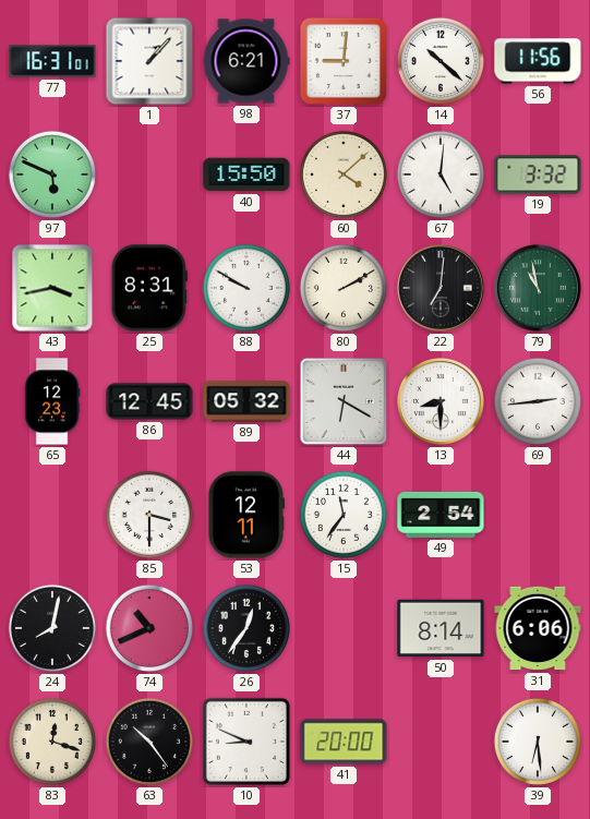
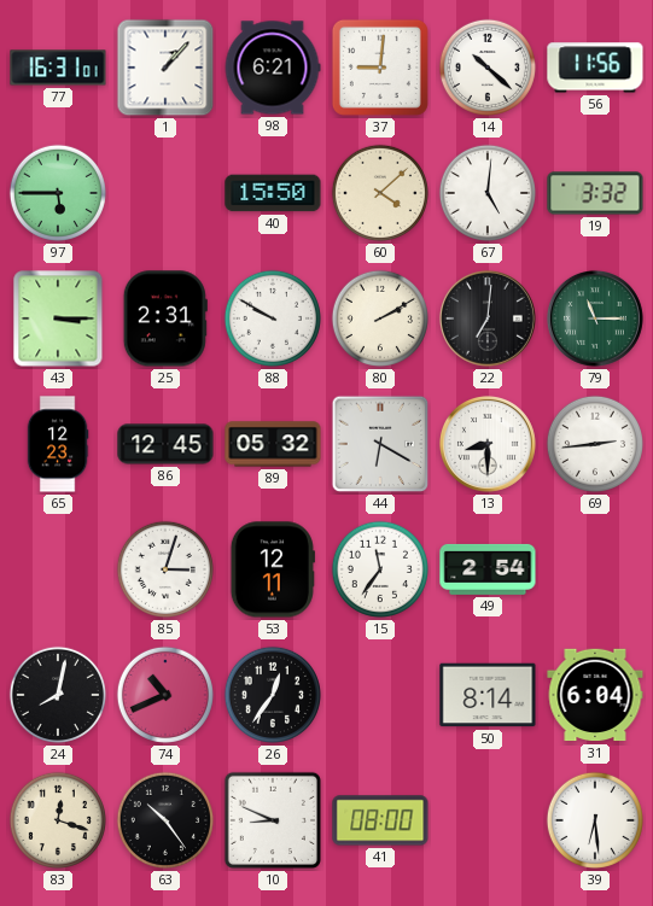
97: 5:49 -> 5:45
43: 3:43 -> 3:15
25: 8:31 -> 2:31
79: 10:58 -> 11:15
85: 3:30 -> 3:03
31: 6:06 -> 6:04
41: 20:00 -> 08:00
